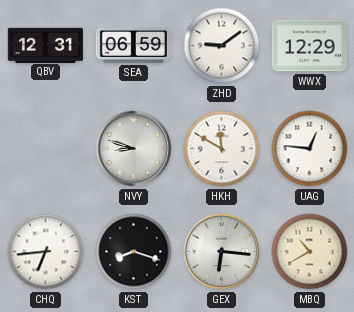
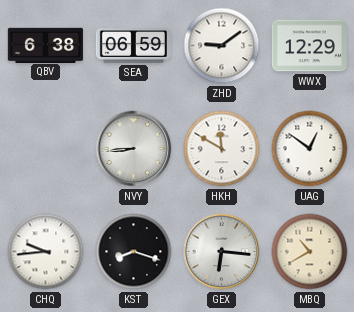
QBV: 12:31 -> 6:38
NVY: 8:48 -> 8:44
UAG: 12:46 -> 12:51
CHQ: 6:44 -> 9:44
